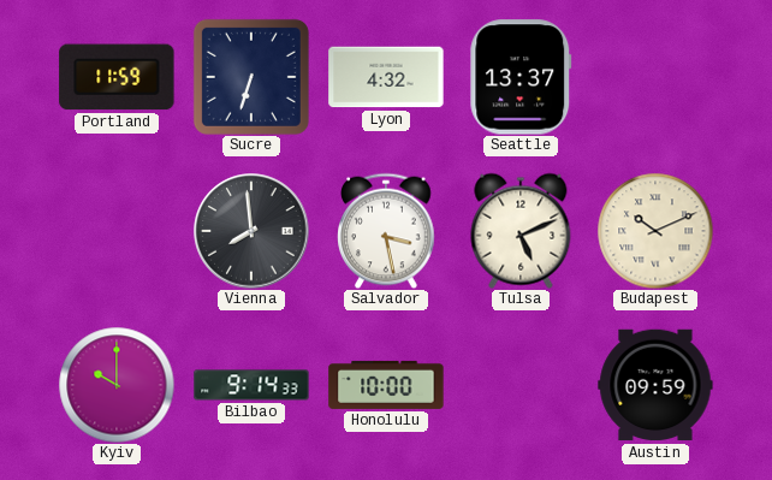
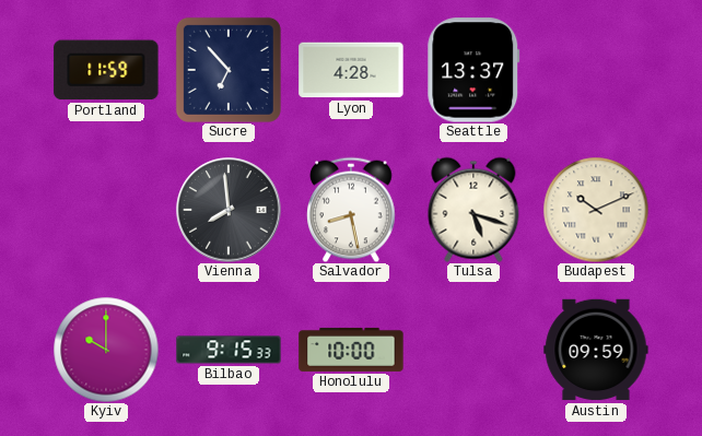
Sucre: 6:33 -> 6:53
Lyon: 4:32 -> 4:28
Salvador: 3:28 -> 8:28
Tulsa: 5:11 -> 5:18
Bilbao: 9:14 -> 9:15
